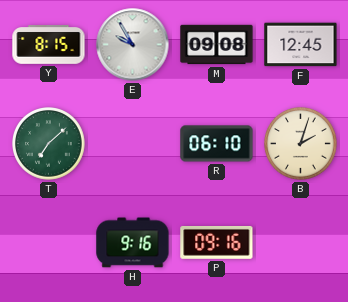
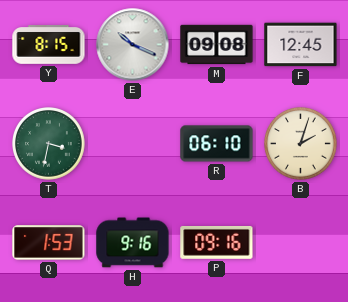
E: 9:55 -> 10:19
T: 7:08 -> 3:32
Q: none -> 1:53
